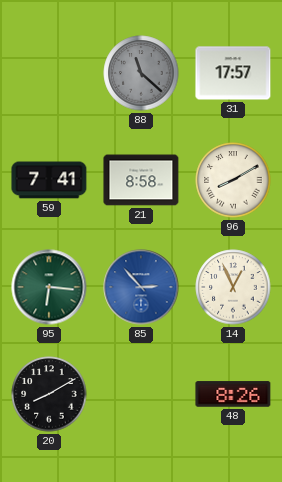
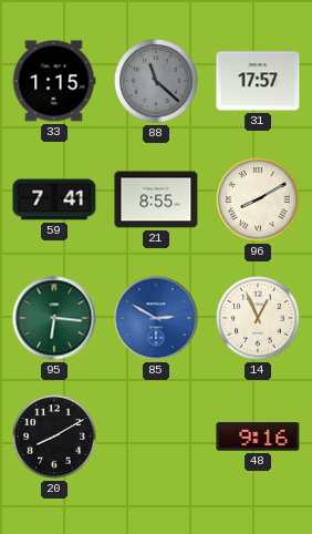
33: none -> 1:15
21: 8:58 -> 8:55
85: 2:53 -> 2:50
48: 8:26 -> 9:16
